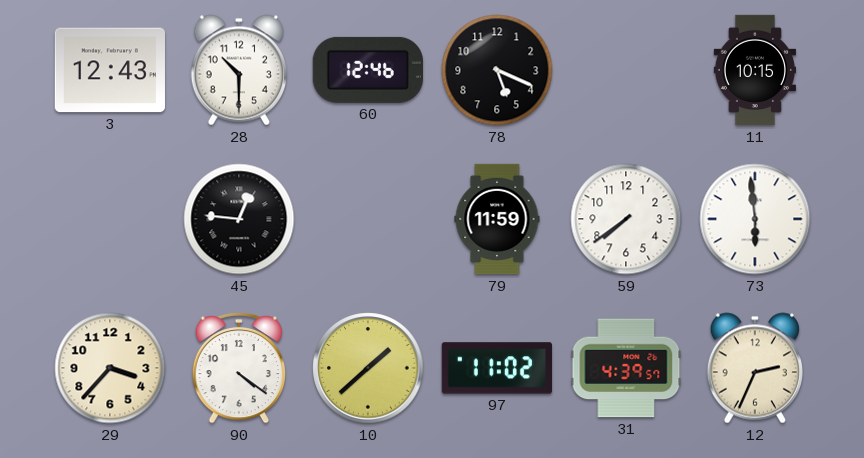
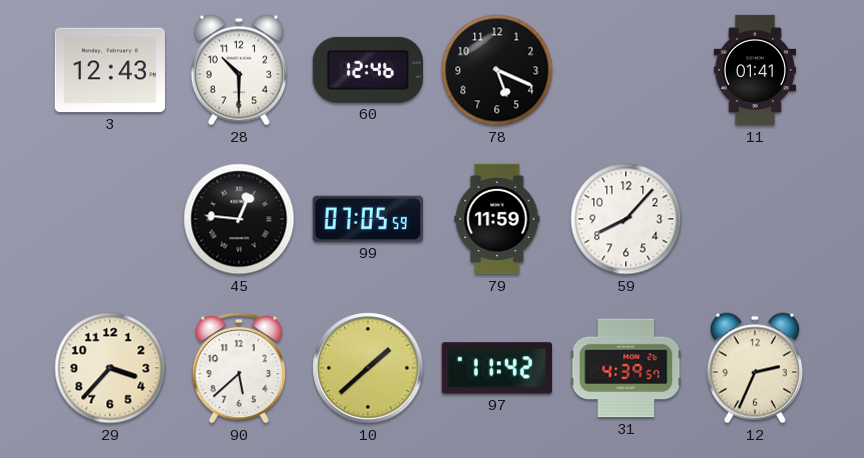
11: 10:15 -> 01:41
99: none -> 07:05
59: 7:39 -> 8:07
73: 5:59 -> none
90: 4:21 -> 5:38
97: 11:02 -> 11:42
